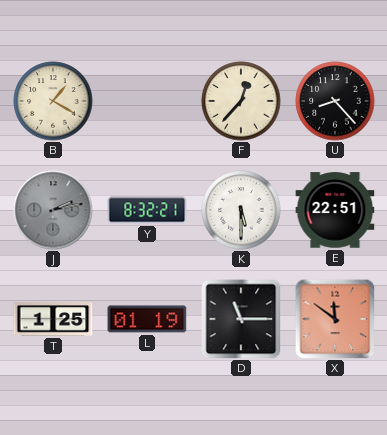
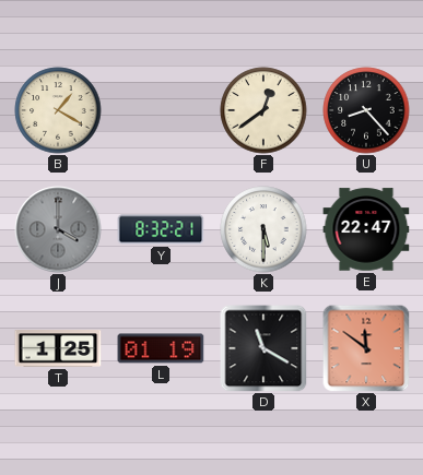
F: 12:37 -> 12:39
J: 2:13 -> 4:00
E: 22:51 -> 22:47
D: 11:15 -> 11:20
